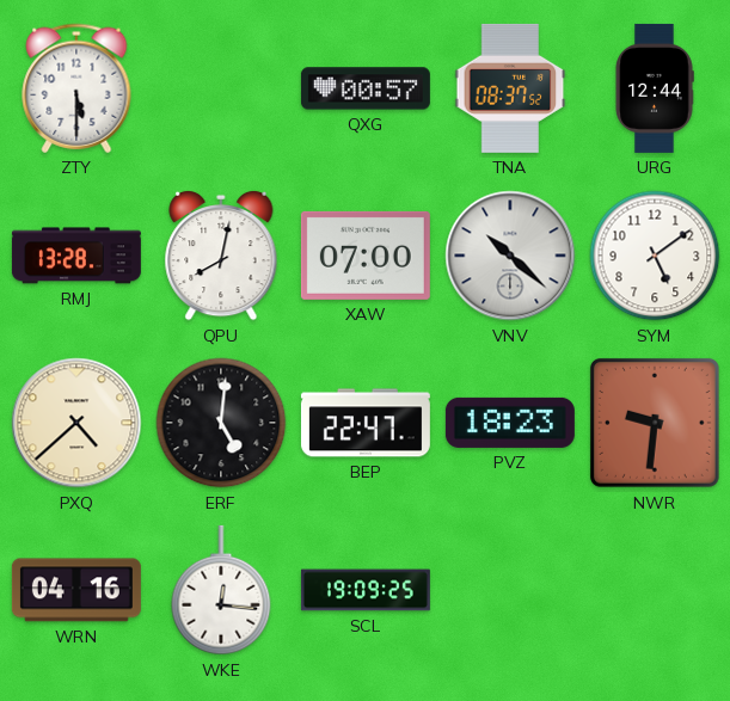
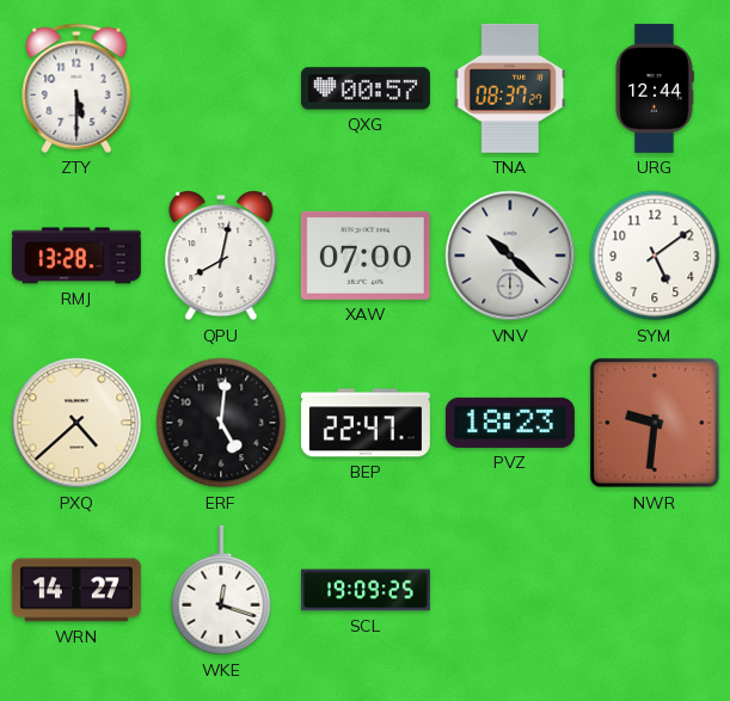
TNA: 08:37:52 -> 08:37:27
WRN: 04:16 -> 14:27
WKE: 12:16 -> 12:18
